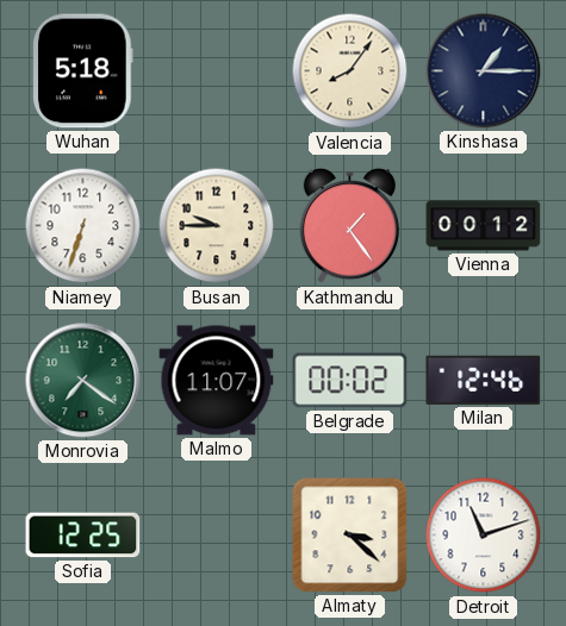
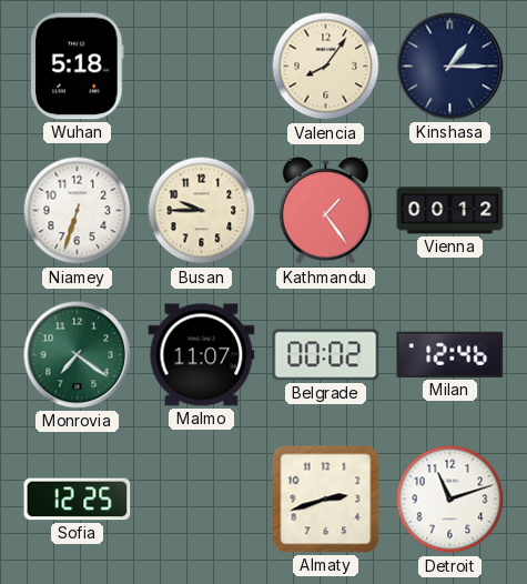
Almaty: 3:22 -> 2:42
